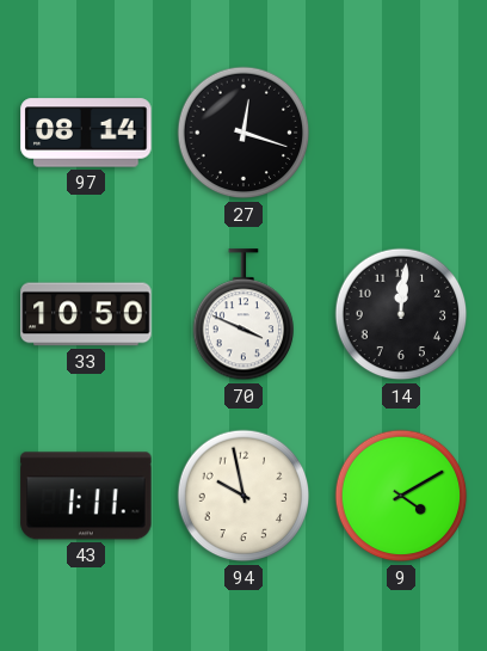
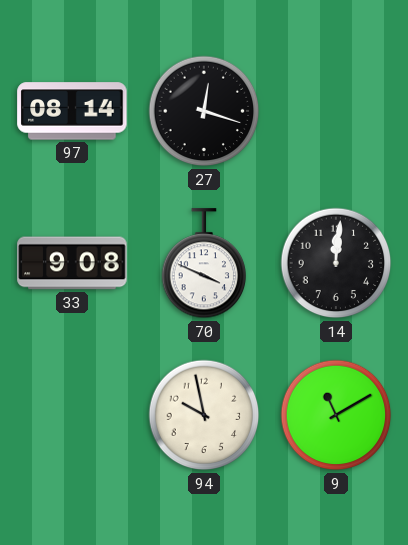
33: 10:50 -> 9:08
43: 1:11 -> none
9: 4:10 -> 11:10
